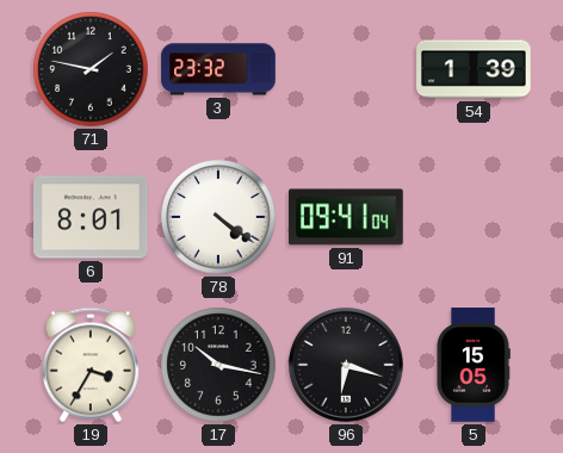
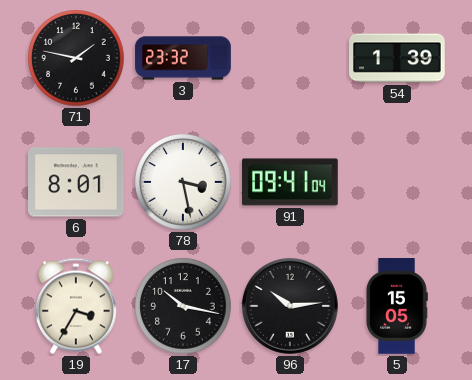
78: 4:21 -> 3:28
96: 6:18 -> 10:14
